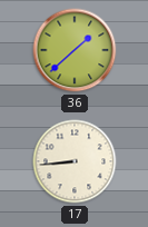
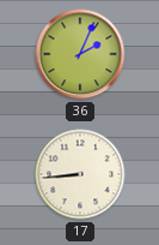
36: 1:38 -> 2:04
